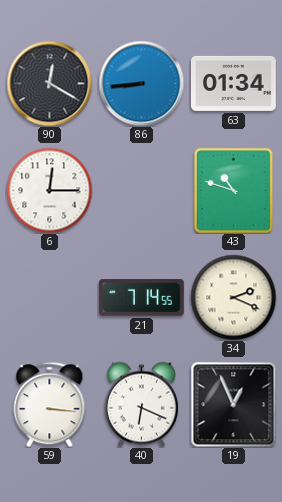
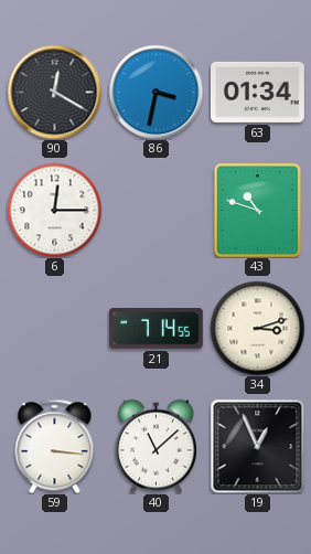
86: 8:44 -> 3:32
34: 2:19 -> 3:12
40: 6:19 -> 11:08
